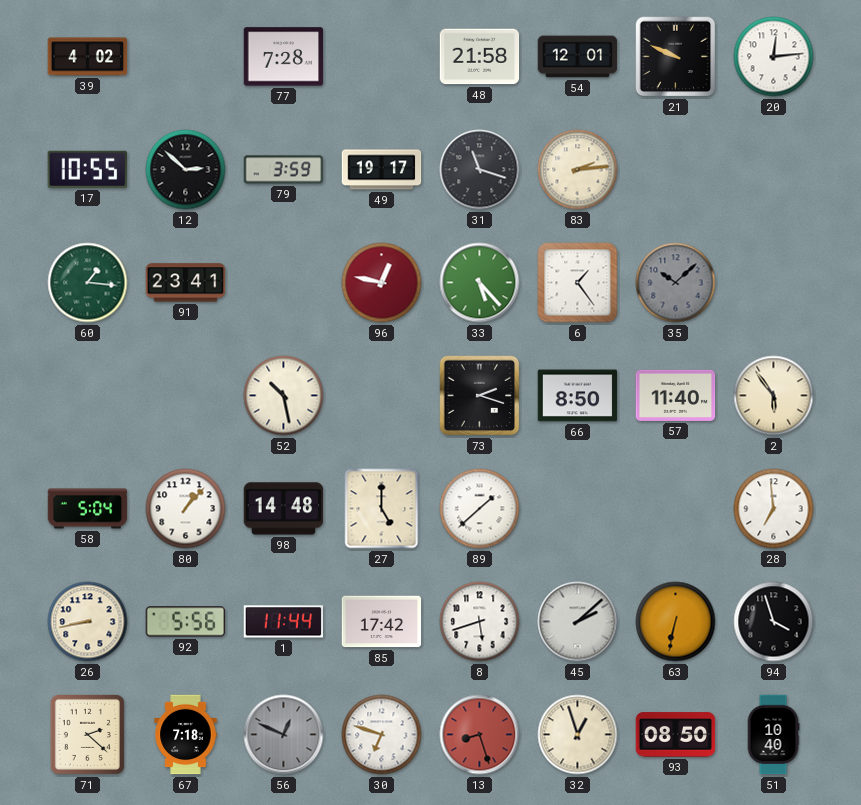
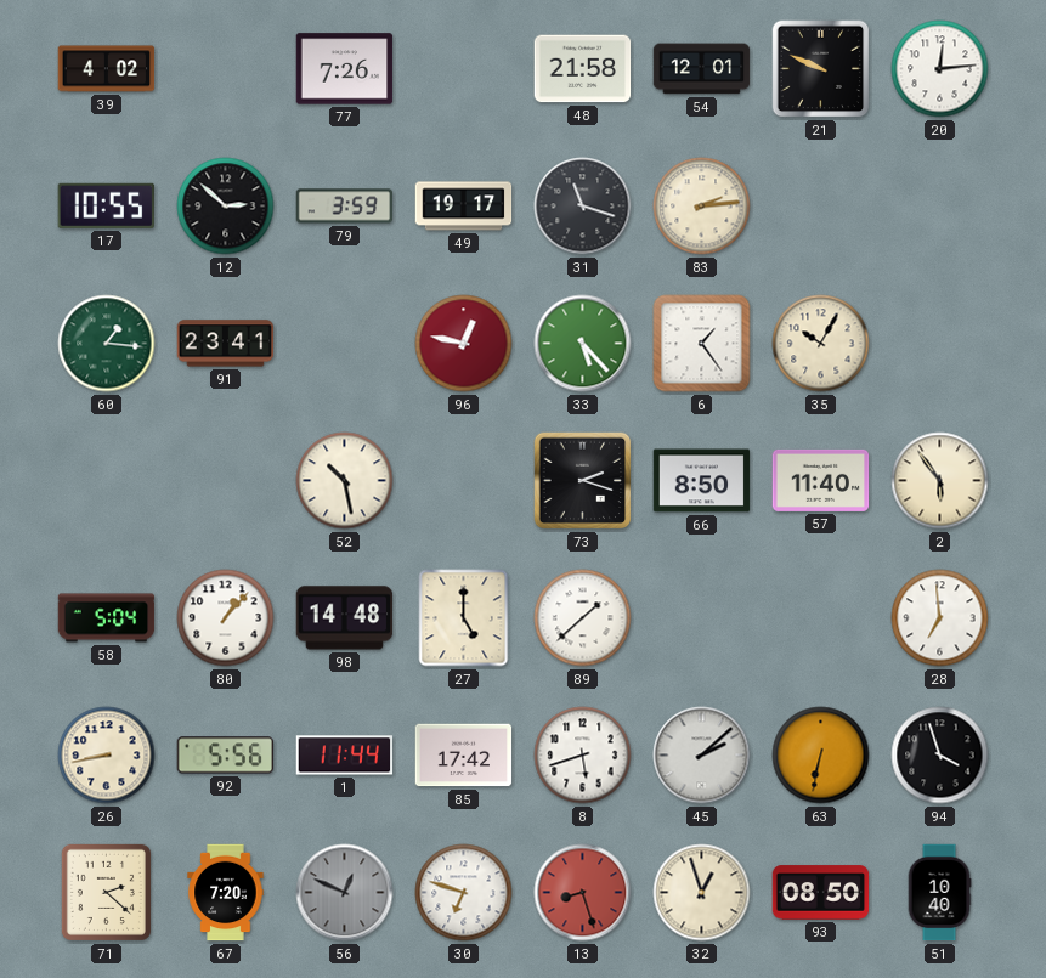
77: 7:28 -> 7:26
35: 10:08 -> 10:05
35 dial: grey -> cream
67: 7:18 -> 7:20
